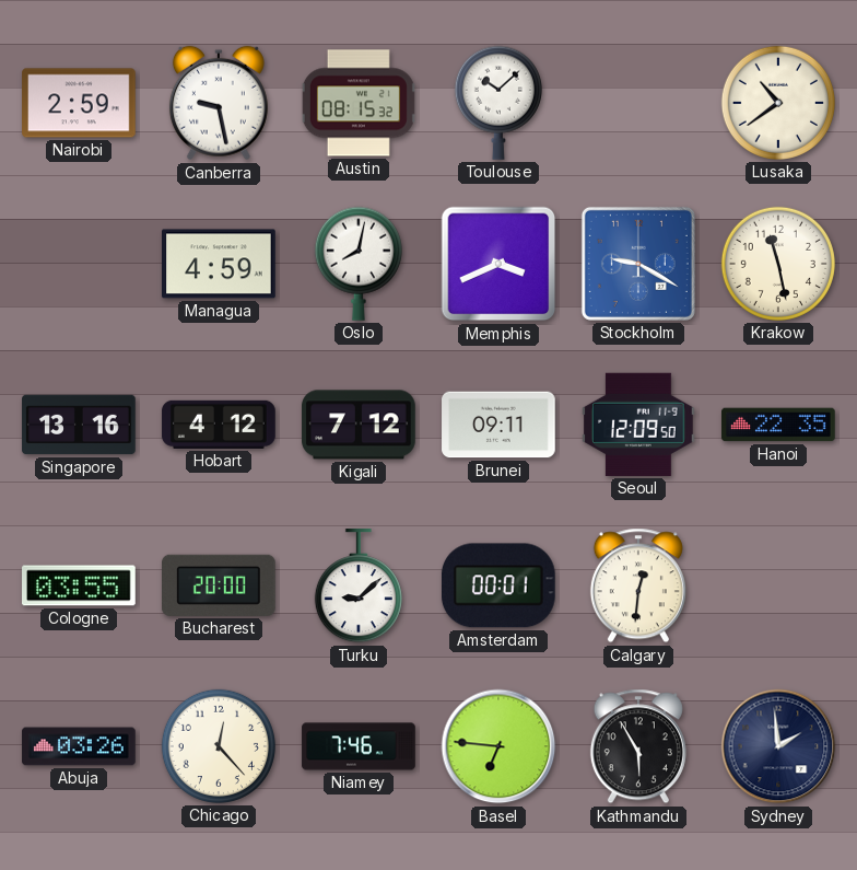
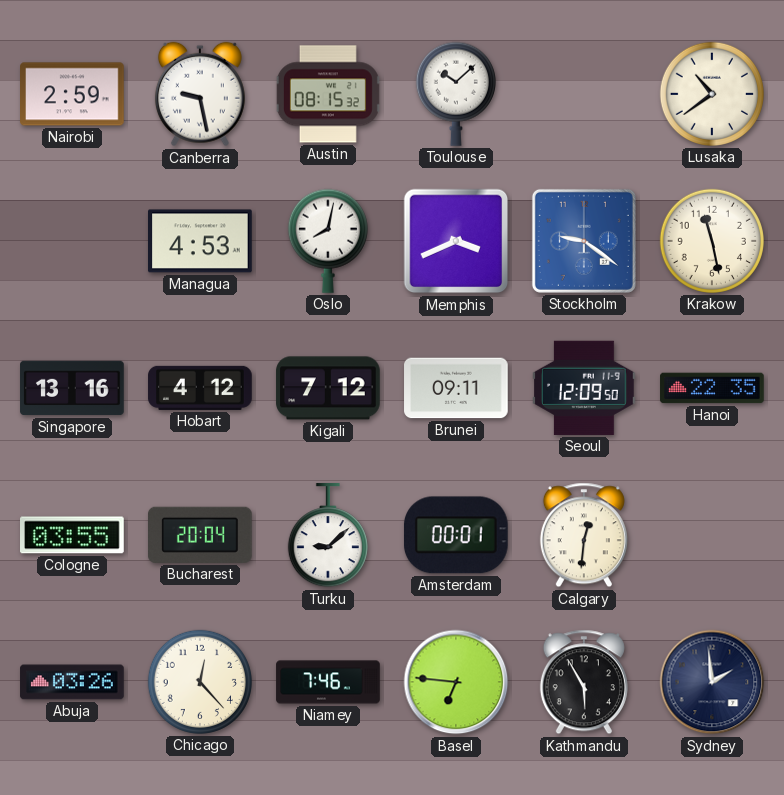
Managua: 4:59 -> 4:53
Stockholm: 9:20 -> 9:21
Bucharest: 20:00 -> 20:04
